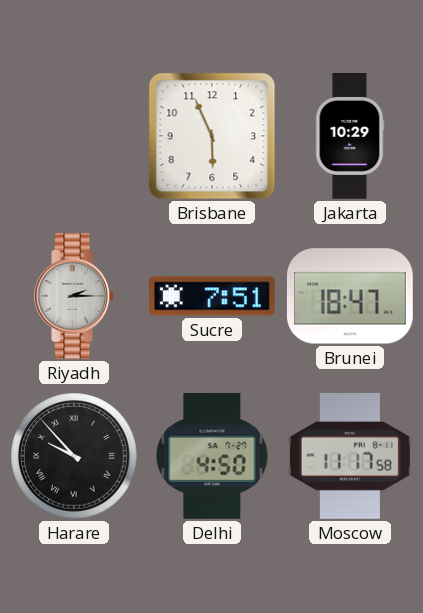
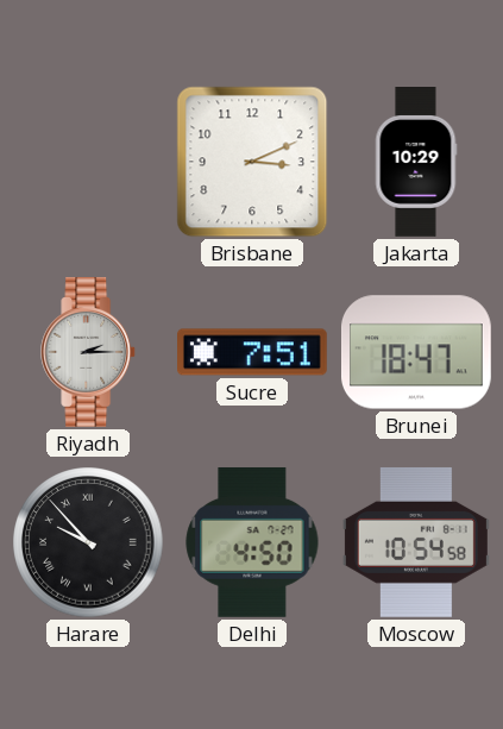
Brisbane: 5:56 -> 3:11
Moscow: 11:17 -> 10:54
